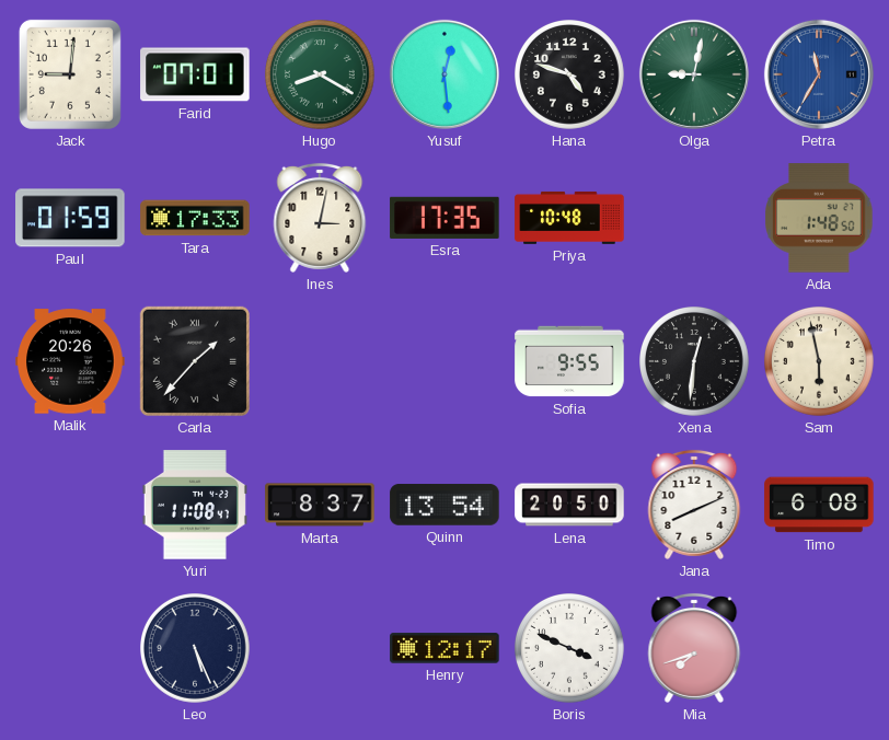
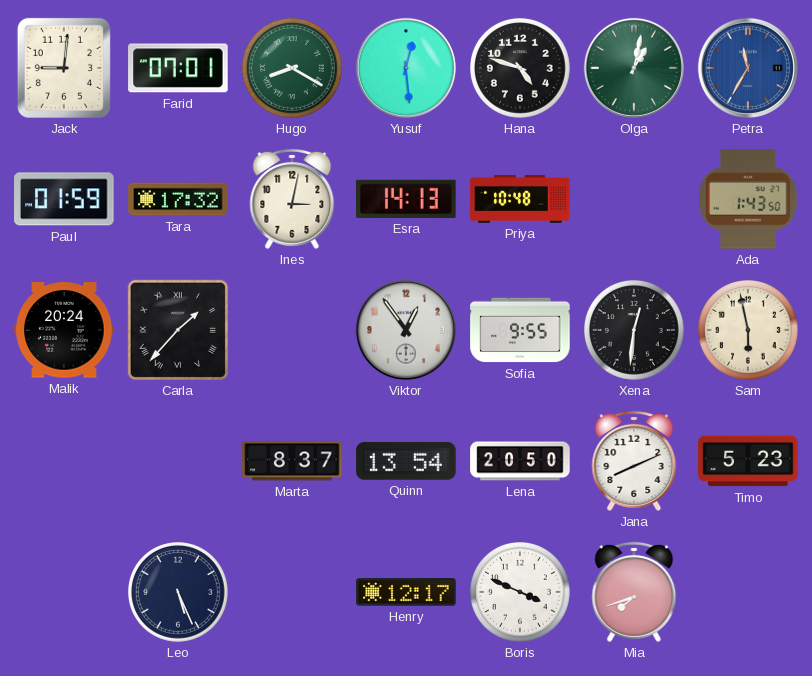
Olga: 9:02 -> 1:02
Tara: 17:33 -> 17:32
Esra: 17:35 -> 14:13
Ada: 1:48 -> 1:43
Malik: 20:26 -> 20:24
Viktor: none -> 12:54
Yuri: 11:08 -> none
Timo: 6:08 -> 5:23
